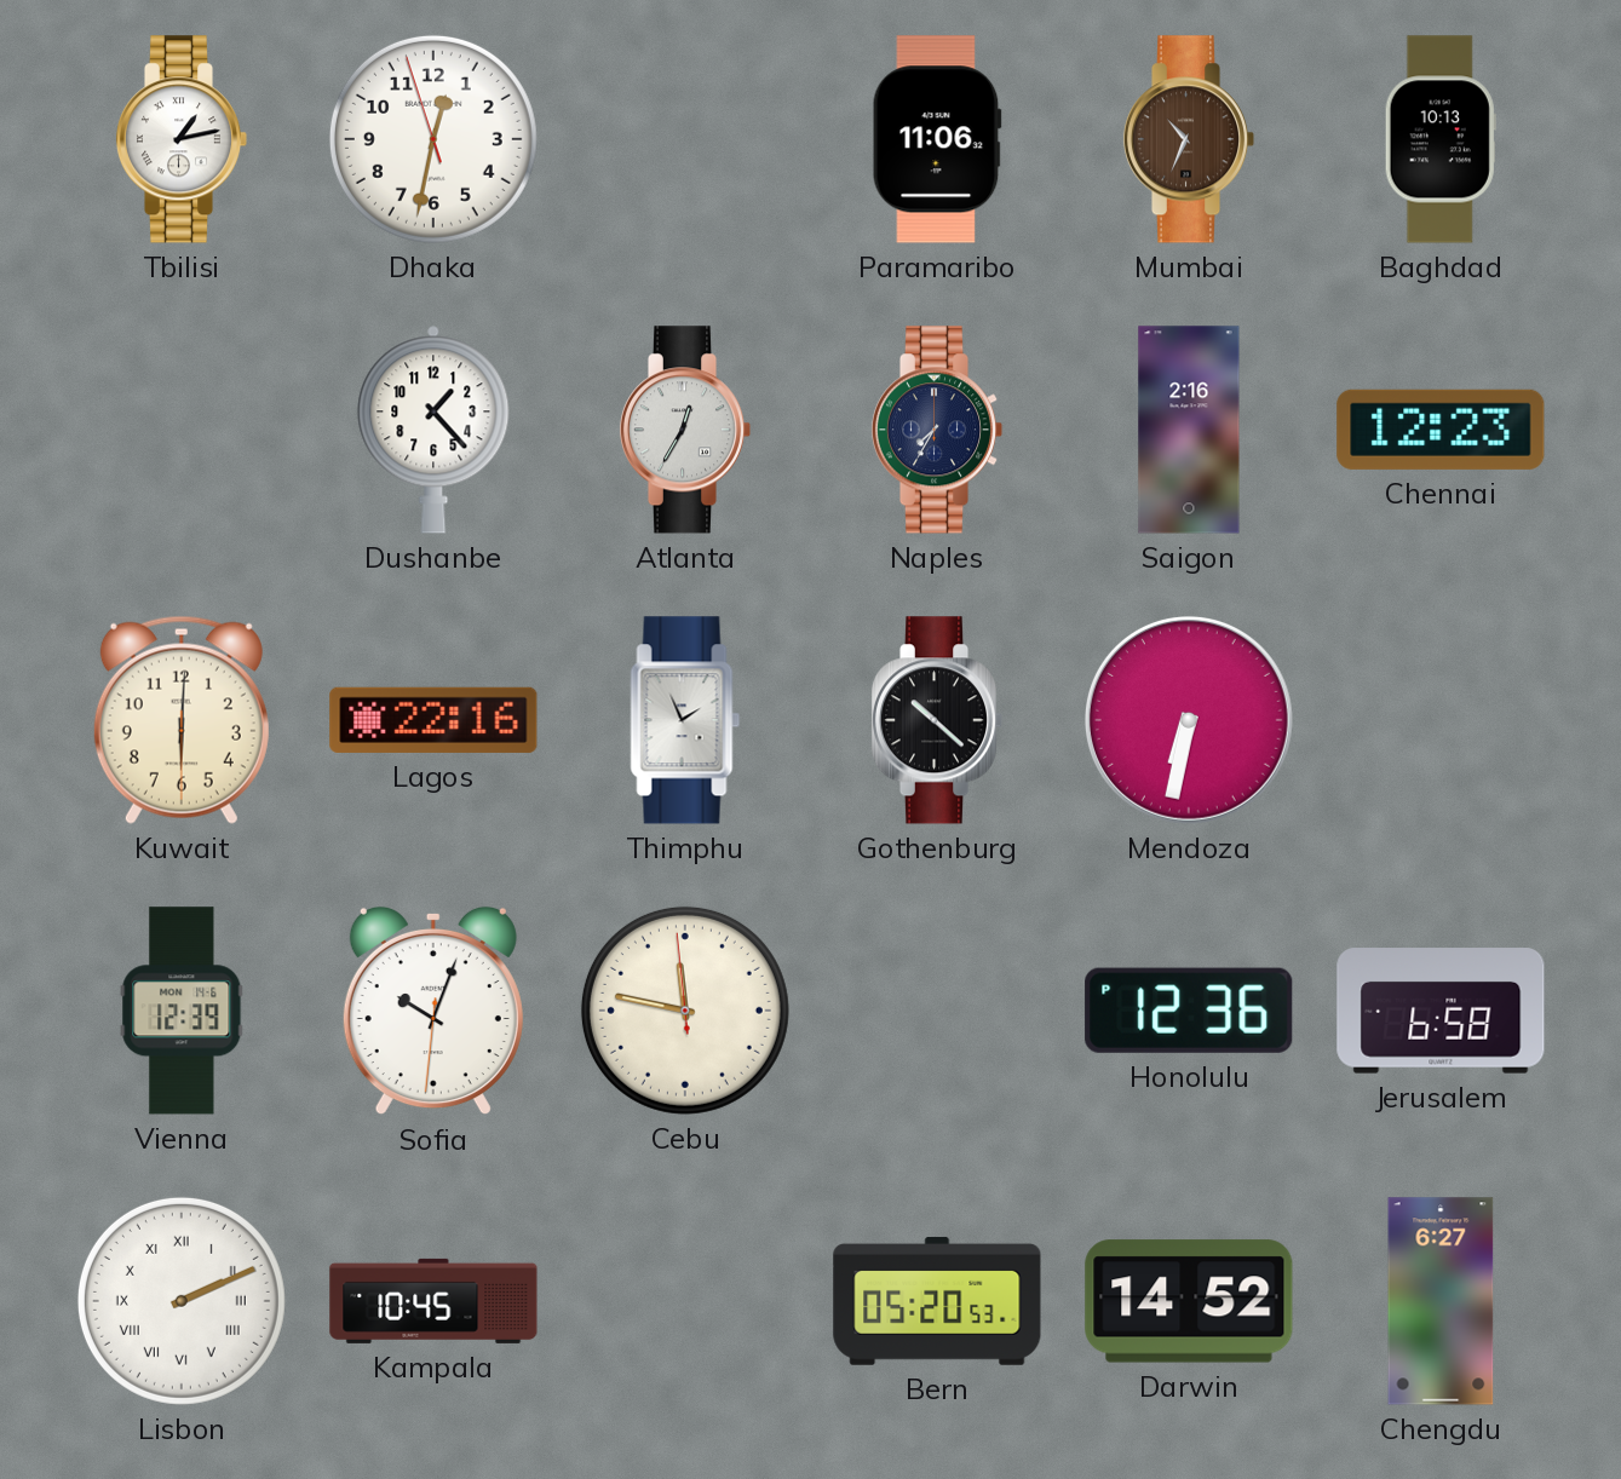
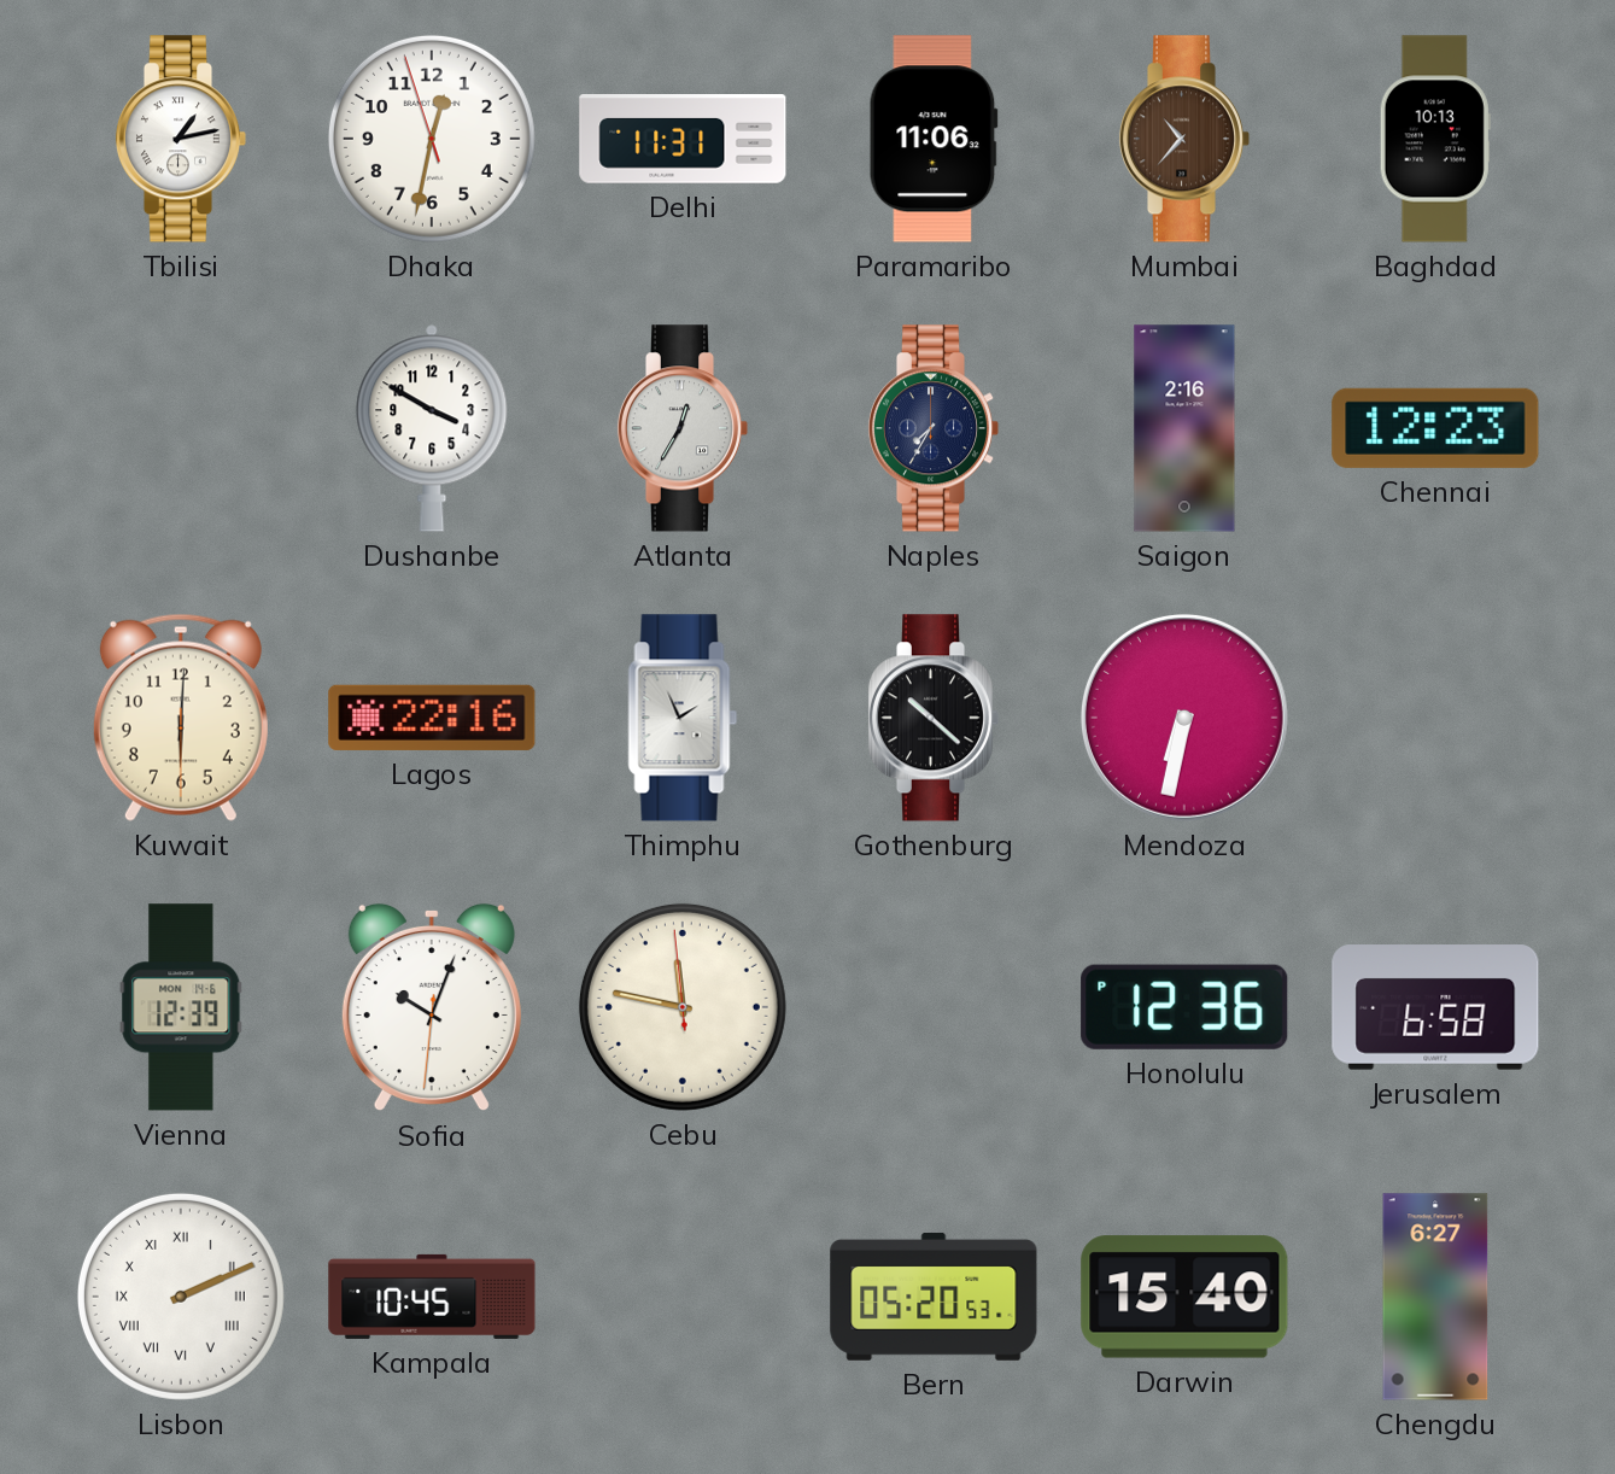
Delhi: none -> 11:31
Mumbai: 10:34 -> 10:37
Dushanbe: 1:23 -> 3:50
Darwin: 14:52 -> 15:40
